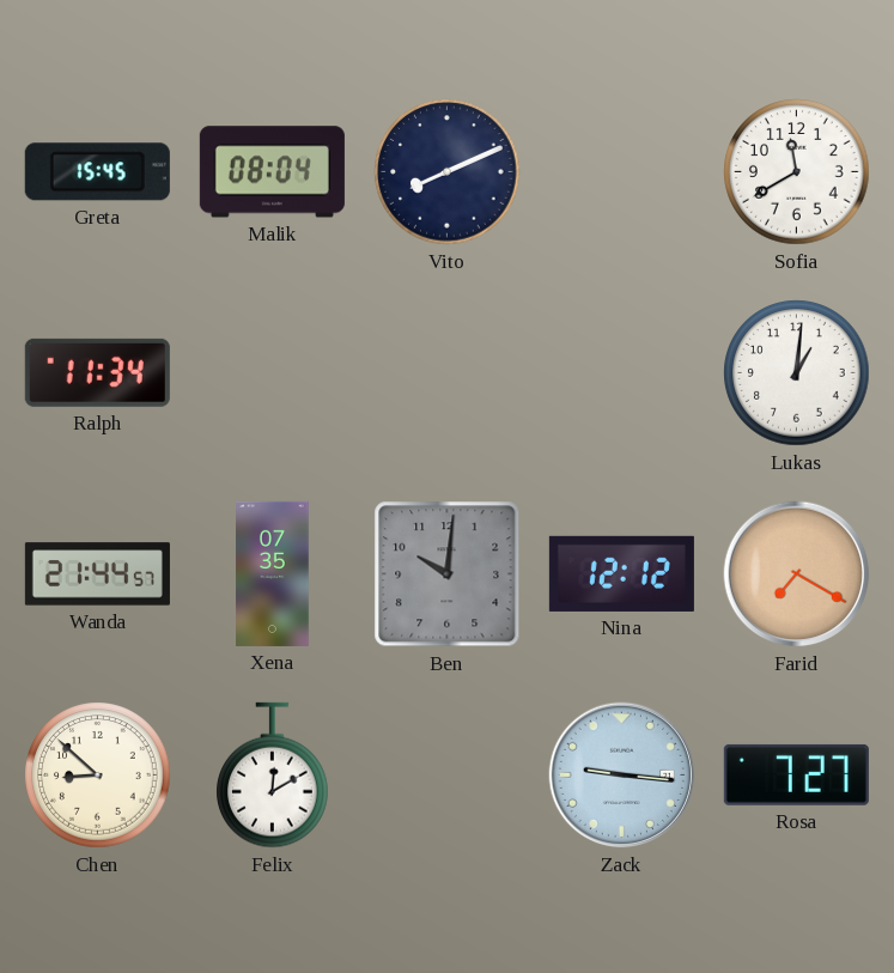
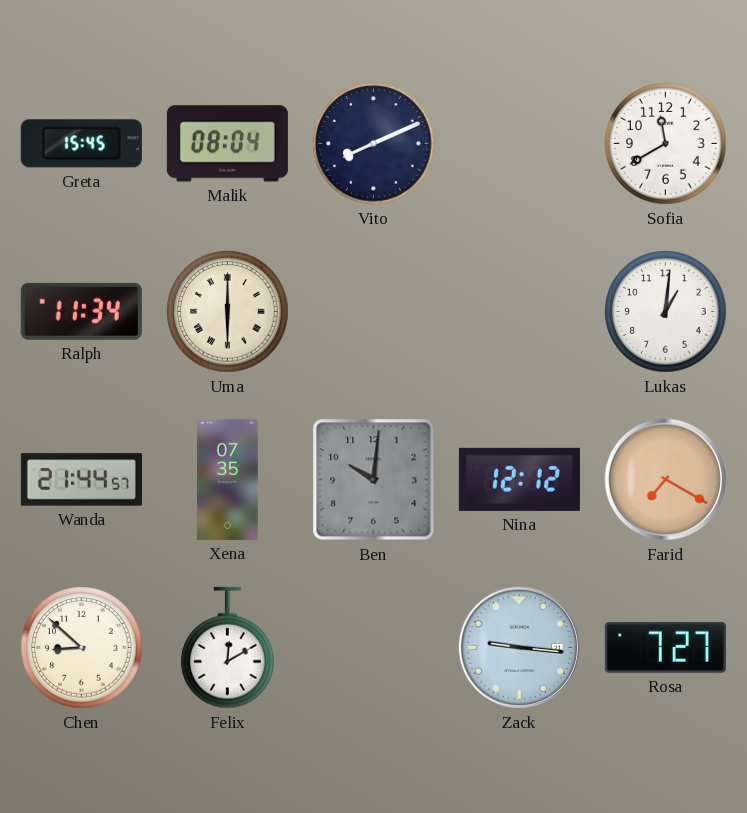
Uma: none -> 6:00
